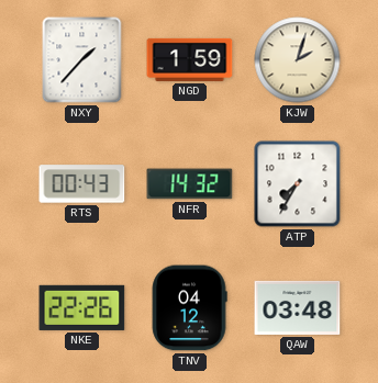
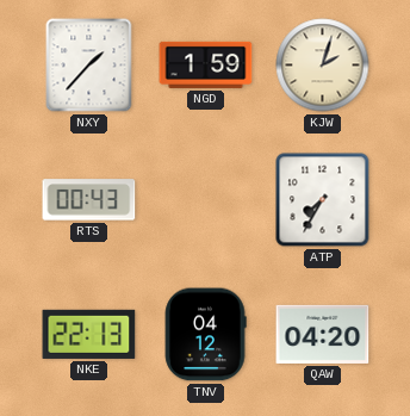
NFR: 14:32 -> none
NKE: 22:26 -> 22:13
QAW: 03:48 -> 04:20
